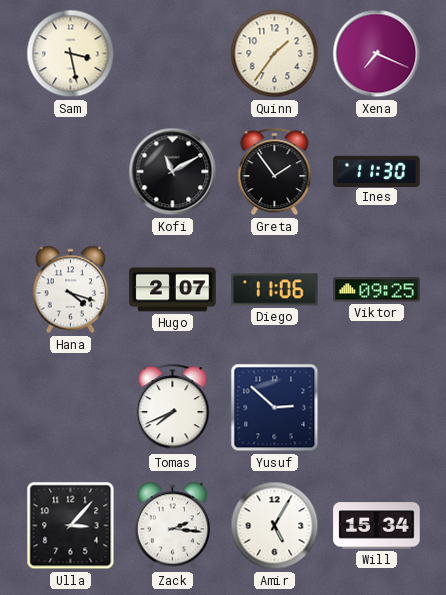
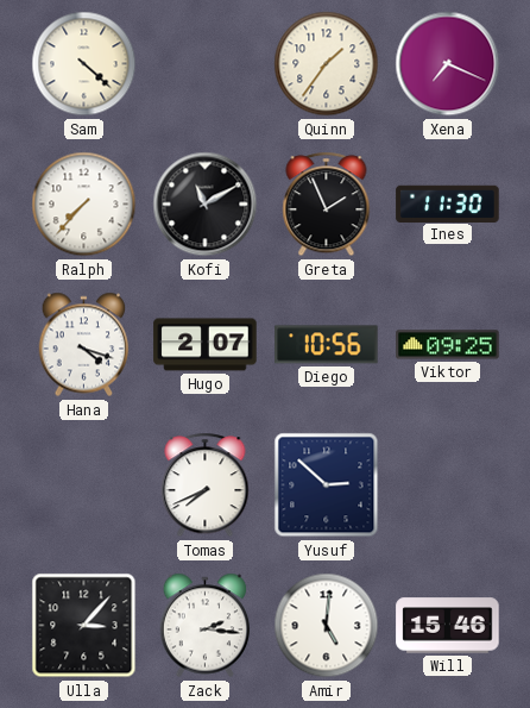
Sam: 3:28 -> 4:22
Ralph: none -> 7:37
Greta: 1:54 -> 1:56
Diego: 11:06 -> 10:56
Amir: 5:05 -> 5:01
Will: 15:34 -> 15:46
